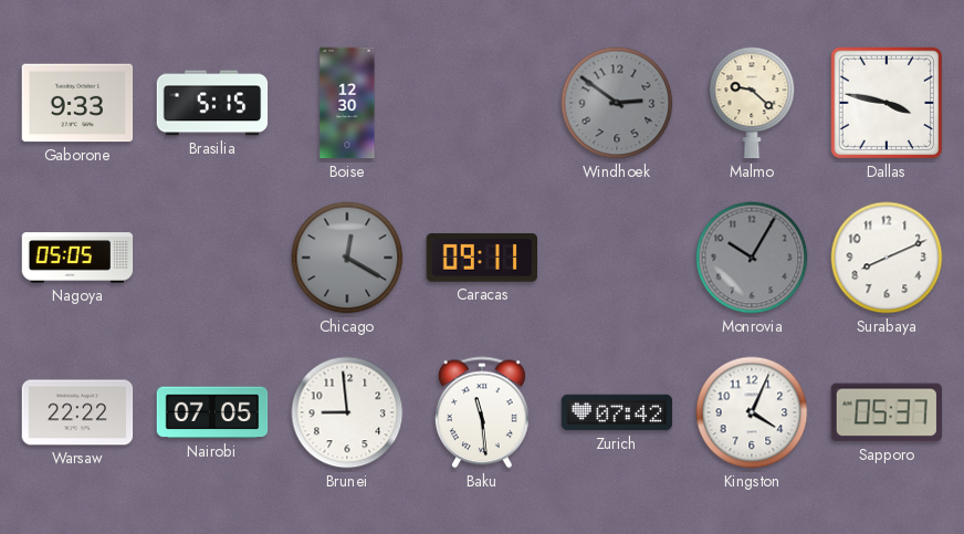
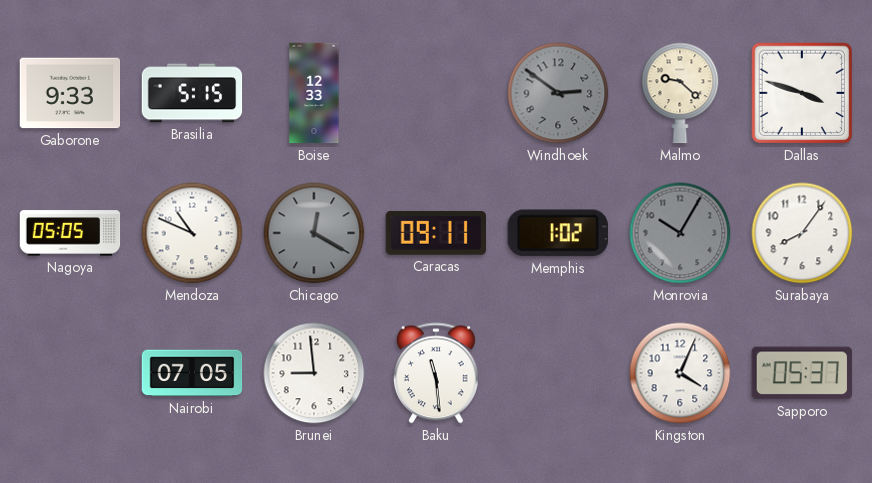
Boise: 12:30 -> 12:33
Dallas: 3:47 -> 3:48
Mendoza: none -> 10:49
Memphis: none -> 1:02
Surabaya: 8:11 -> 8:06
Warsaw: 22:22 -> none
Zurich: 07:42 -> none
